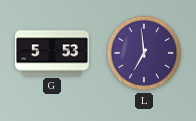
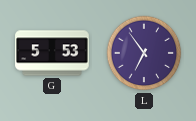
L: 6:59 -> 6:54
